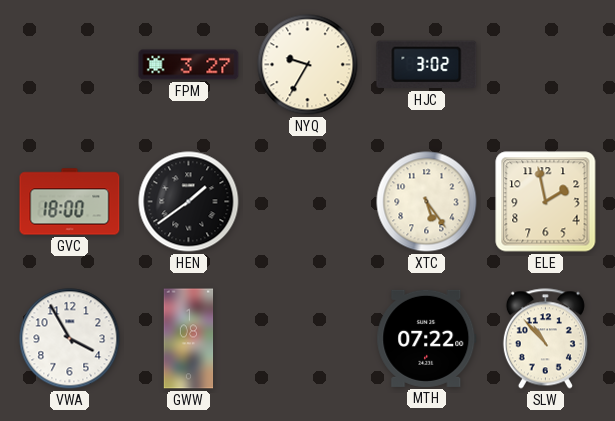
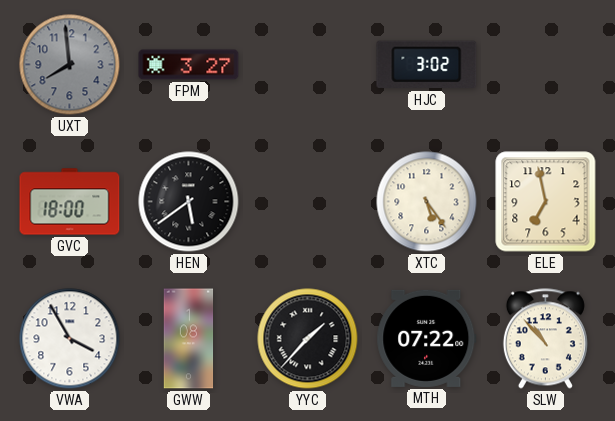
UXT: none -> 7:59
NYQ: 9:35 -> none
HEN: 1:39 -> 5:39
ELE: 1:58 -> 6:58
YYC: none -> 1:37
